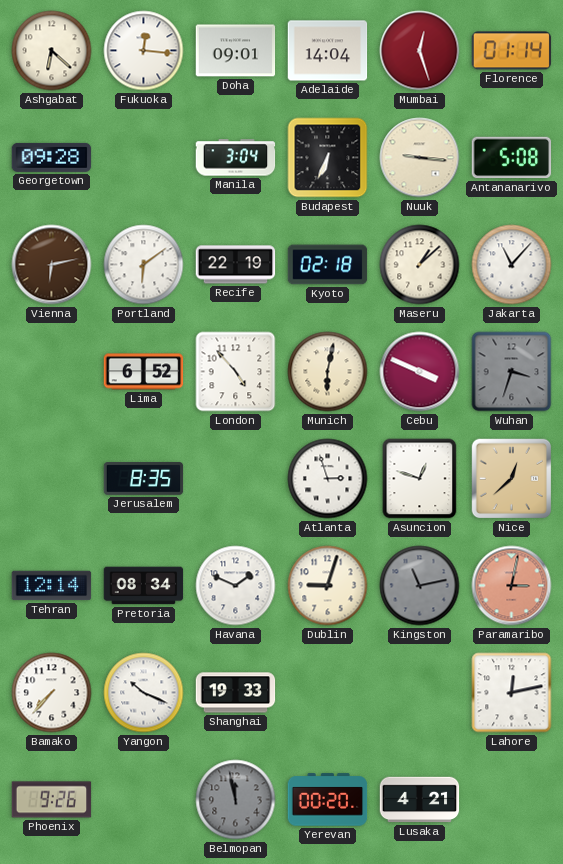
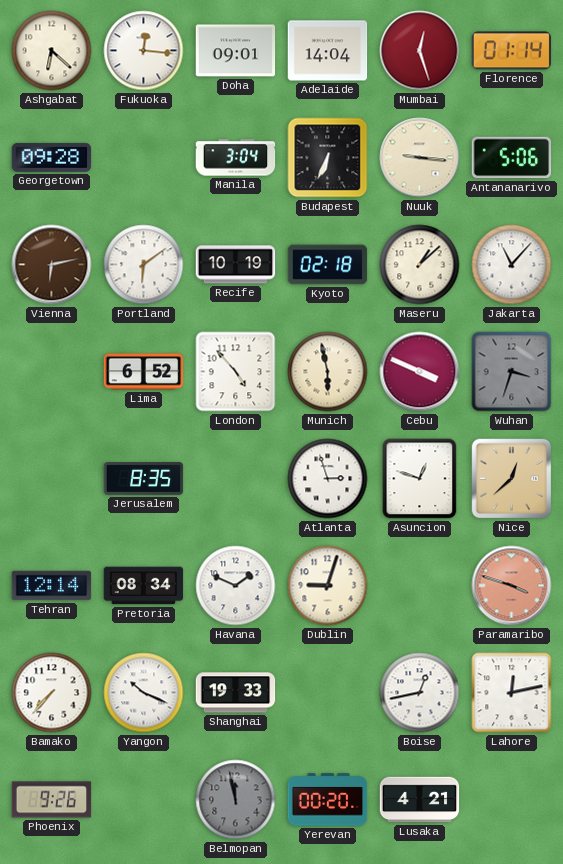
Antananarivo: 5:08 -> 5:06
Recife: 22:19 -> 10:19
Munich: 6:02 -> 5:58
Kingston: 11:13 -> none
Paramaribo: 3:02 -> 3:48
Boise: none -> 12:43
